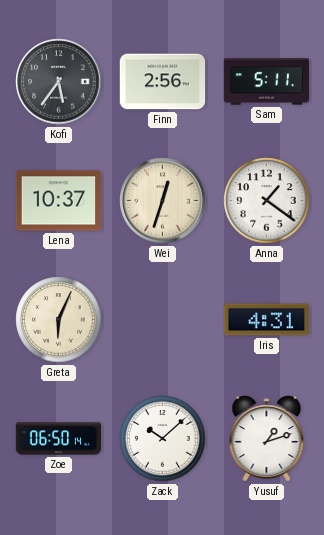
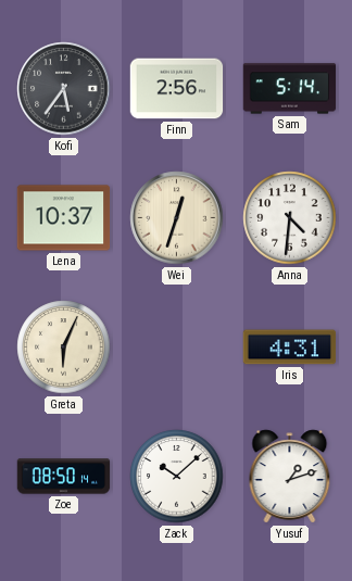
Sam: 5:11 -> 5:14
Anna: 1:21 -> 4:31
Zoe: 06:50 -> 08:50
